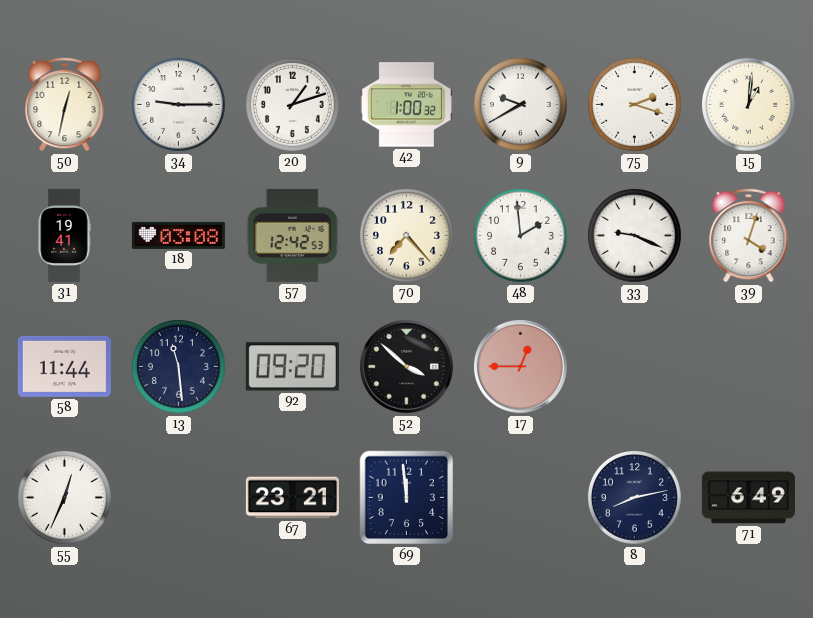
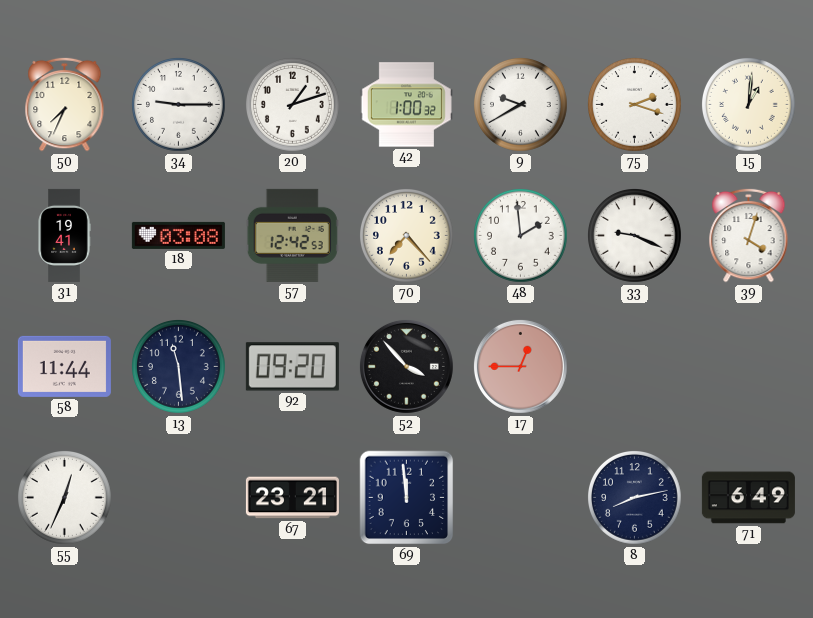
50: 12:32 -> 7:34
52: 3:52 -> 3:53
